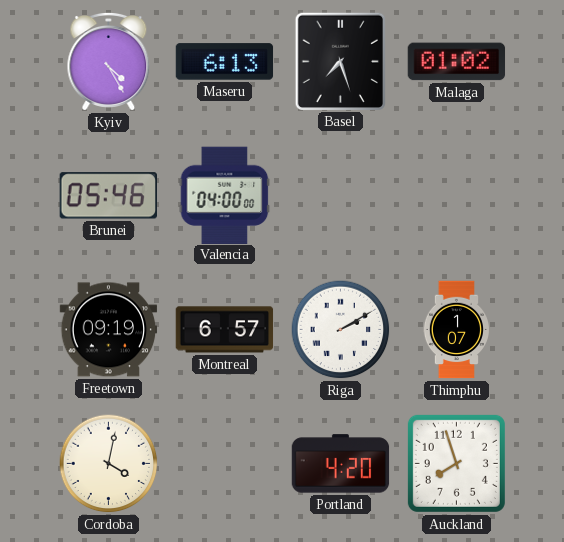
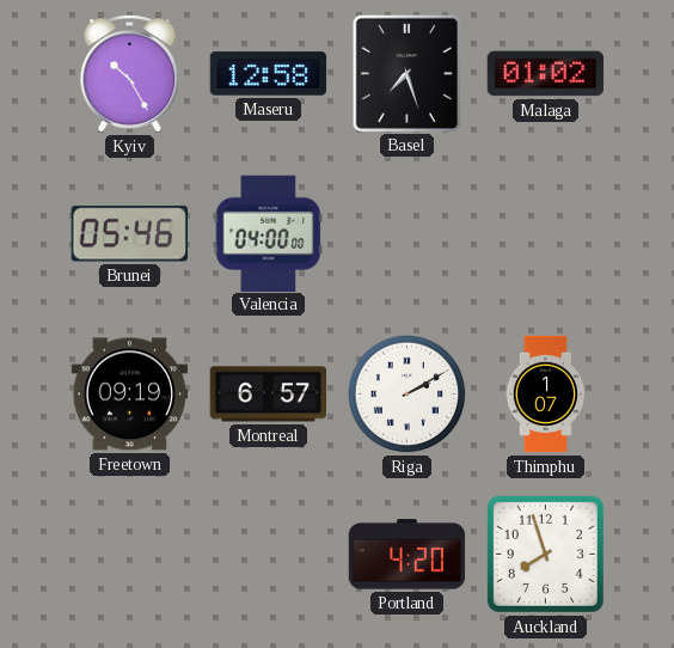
Kyiv: 4:25 -> 10:25
Maseru: 6:13 -> 12:58
Cordoba: 4:02 -> none
